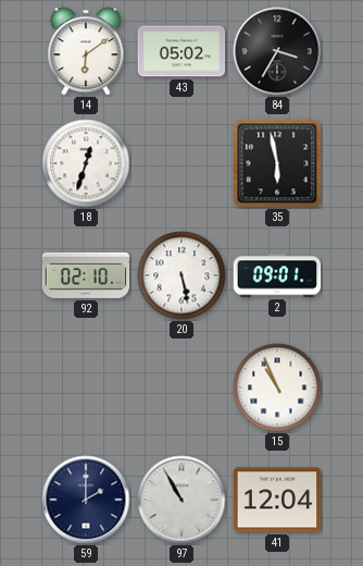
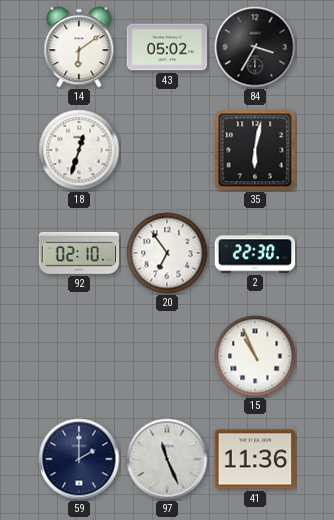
35: 5:58 -> 6:02
20: 5:28 -> 6:54
2: 09:01 -> 22:30
97: 10:55 -> 11:26
41: 12:04 -> 11:36
